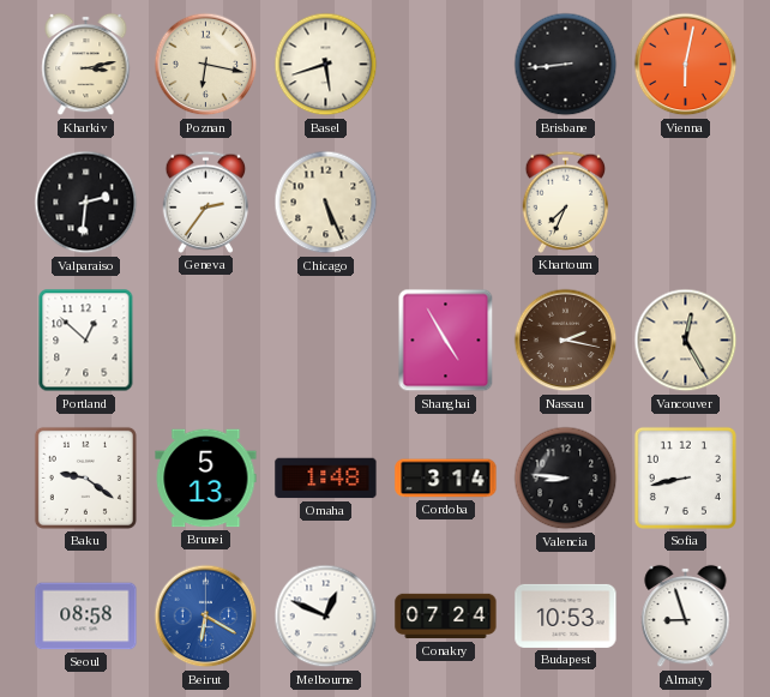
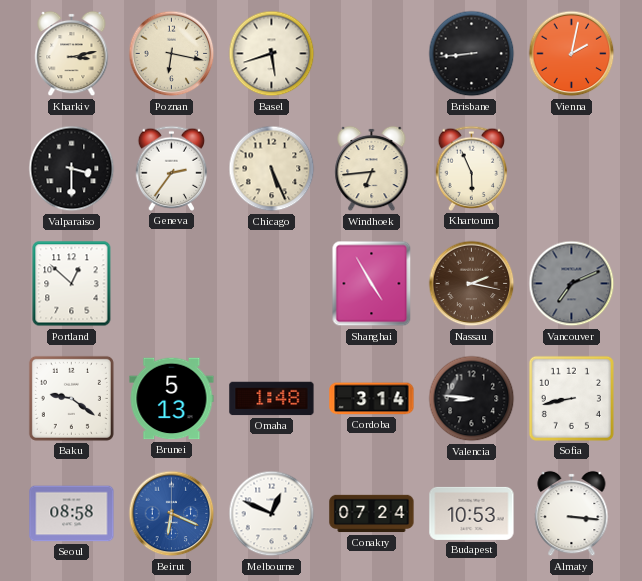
Vienna: 6:02 -> 2:02
Valparaiso: 2:31 -> 3:30
Windhoek: none -> 6:44
Khartoum: 7:34 -> 5:56
Vancouver: 12:25 -> 7:11
Vancouver dial: cream -> grey
Beirut: 6:20 -> 6:19
Almaty: 8:57 -> 3:16
